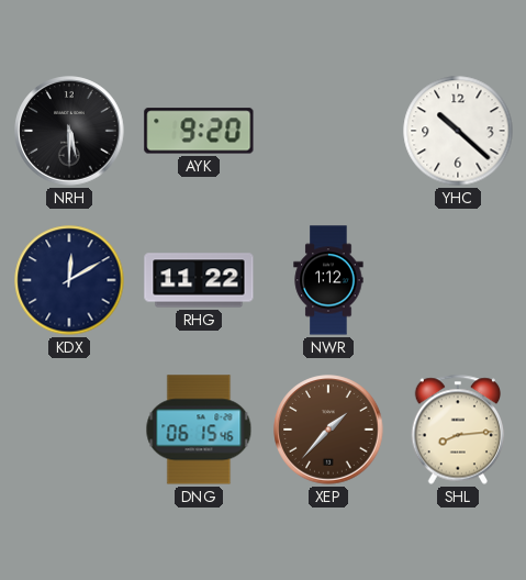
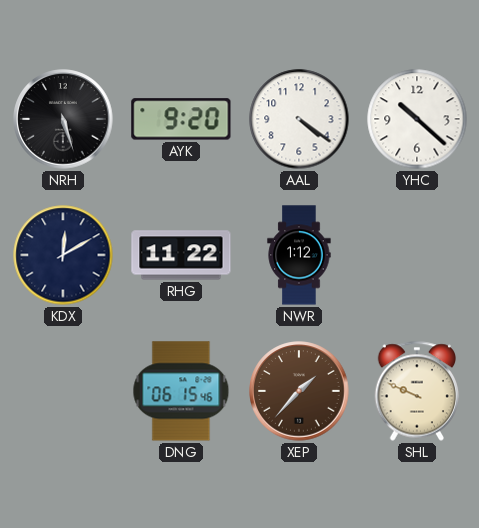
NRH: 5:30 -> 5:27
AAL: none -> 4:21
SHL: 8:14 -> 9:49
